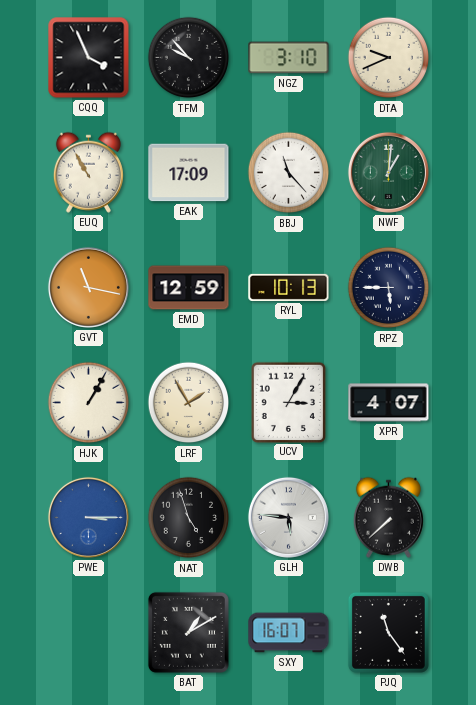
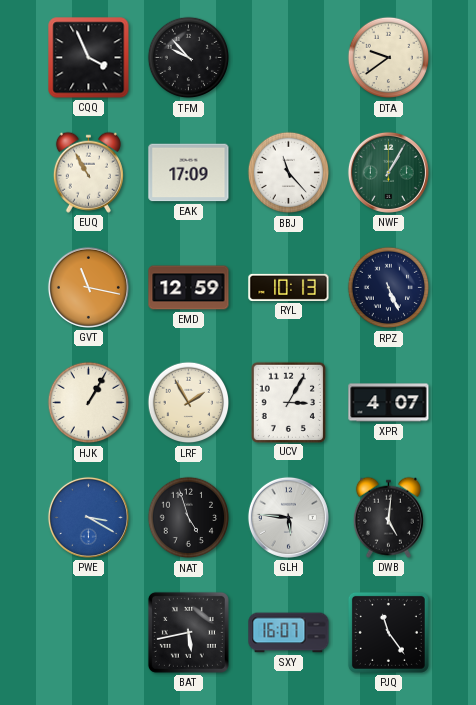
NGZ: 3:10 -> none
DTA: 9:41 -> 9:39
NWF: 1:01 -> 1:05
RPZ: 5:45 -> 5:26
PWE: 3:15 -> 3:20
DWB: 7:38 -> 5:01
BAT: 1:10 -> 5:43
